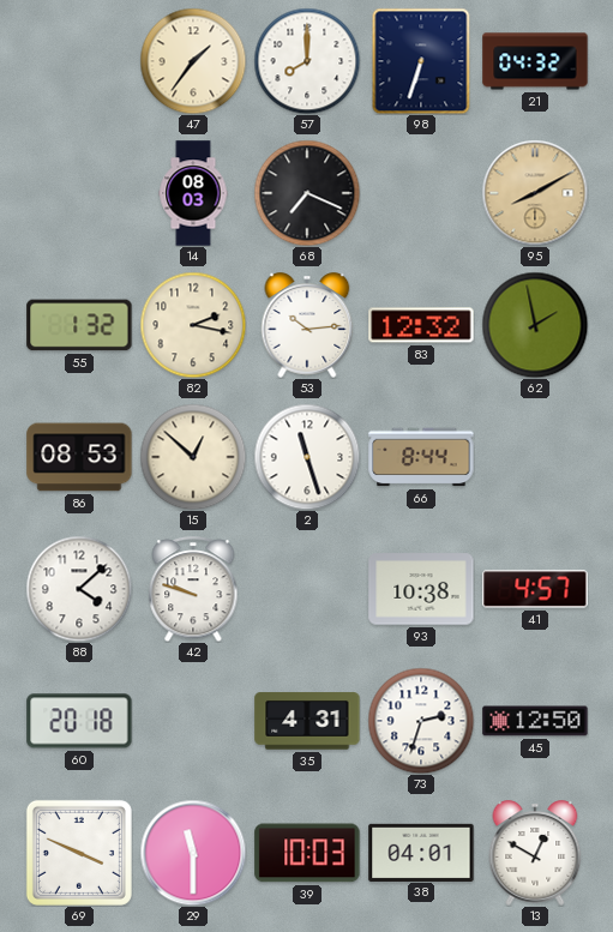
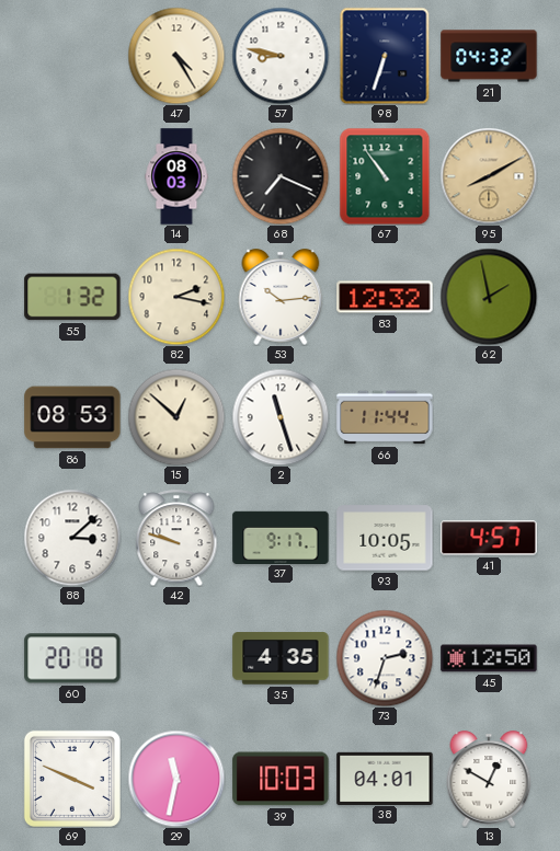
47: 1:36 -> 4:25
57: 8:00 -> 8:47
67: none -> 10:54
66: 8:44 -> 11:44
88: 4:08 -> 3:08
37: none -> 9:17
93: 10:38 -> 10:05
35: 4:31 -> 4:35
29: 11:30 -> 11:32
